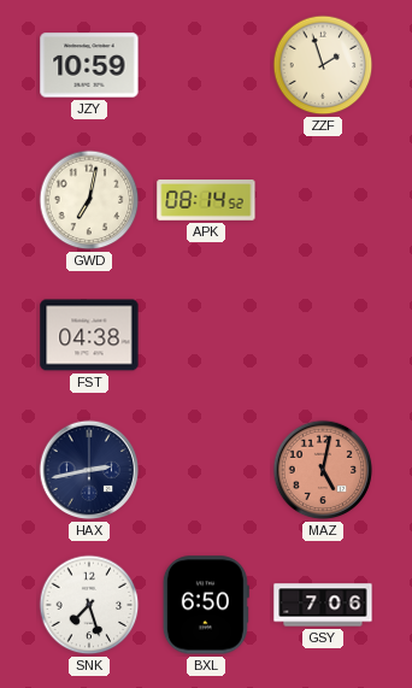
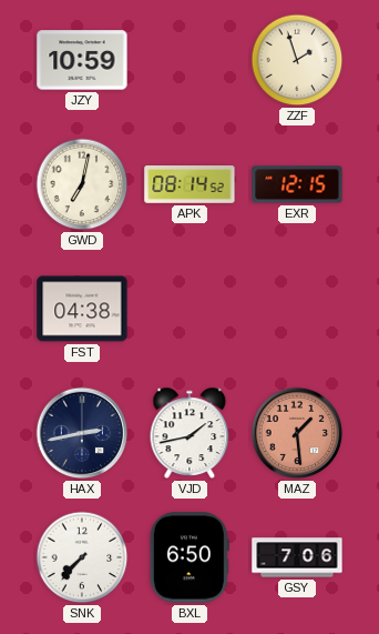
EXR: none -> 12:15
VJD: none -> 1:43
MAZ: 5:02 -> 1:29
SNK: 7:27 -> 7:37
